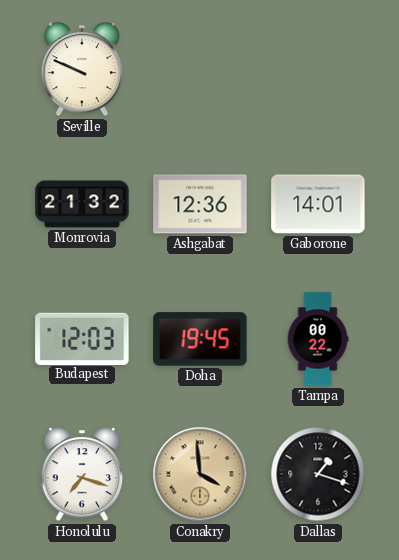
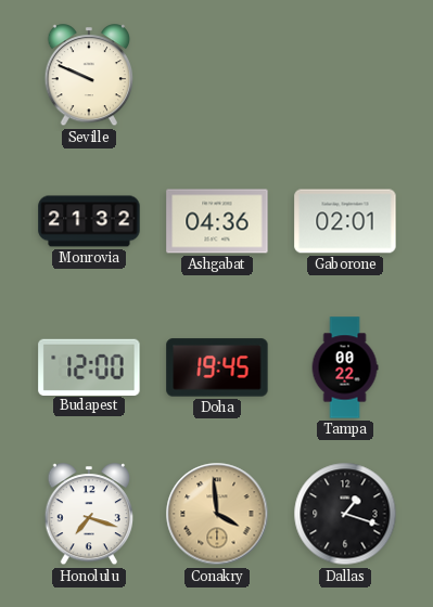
Ashgabat: 12:36 -> 04:36
Gaborone: 14:01 -> 02:01
Budapest: 12:03 -> 12:00
